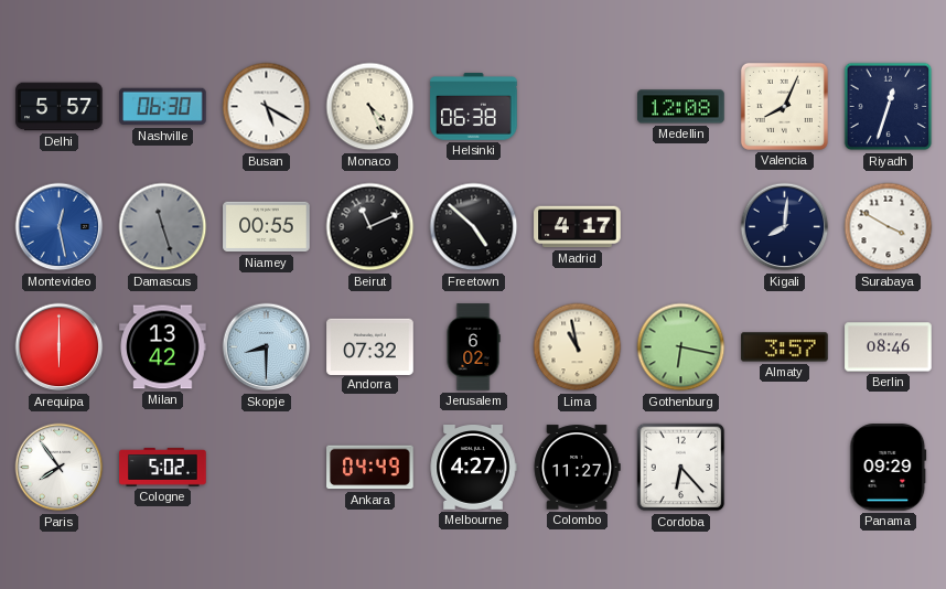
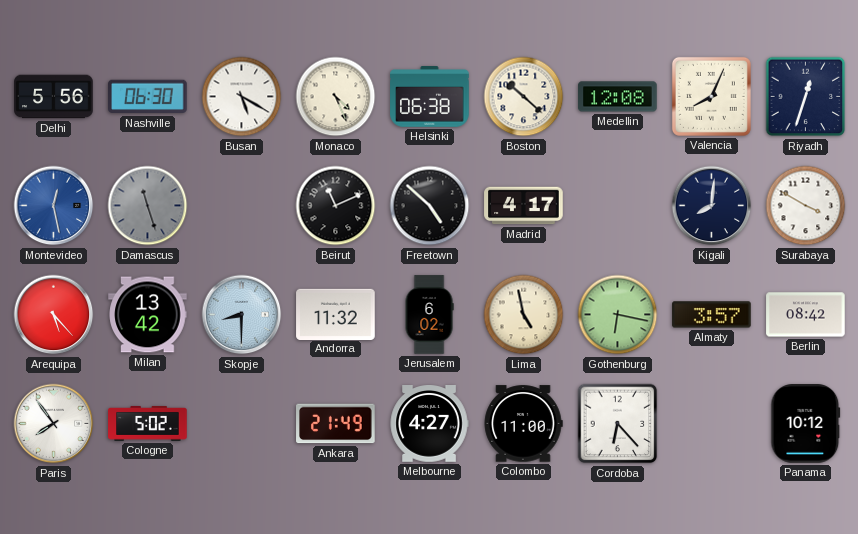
Delhi: 5:57 -> 5:56
Boston: none -> 10:22
Niamey: 00:55 -> none
Arequipa: 6:00 -> 5:23
Andorra: 07:32 -> 11:32
Lima: 10:58 -> 4:58
Berlin: 08:46 -> 08:42
Ankara: 04:49 -> 21:49
Colombo: 11:27 -> 11:00
Panama: 09:29 -> 10:12
